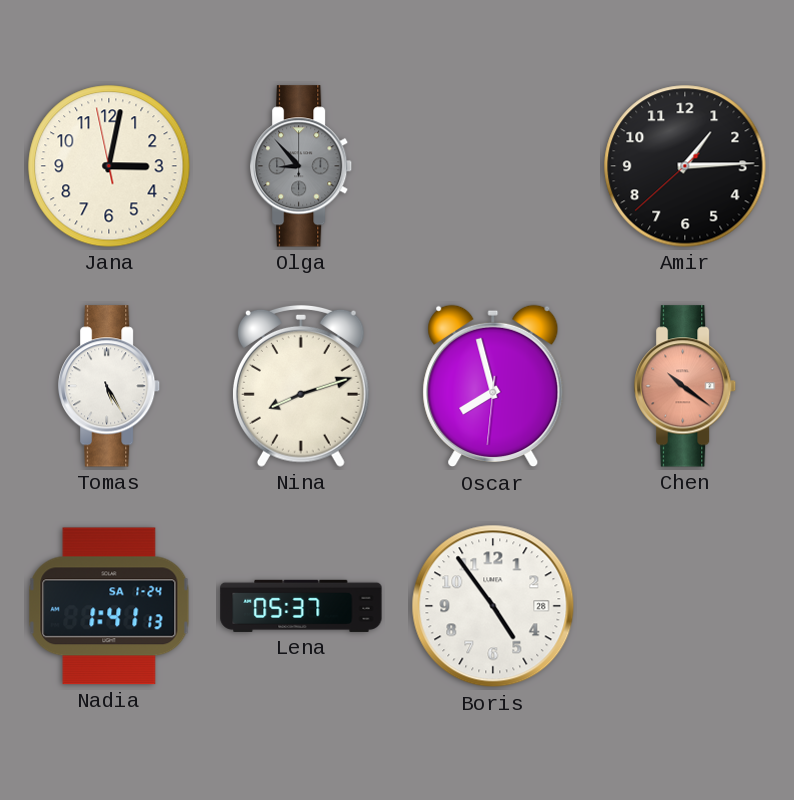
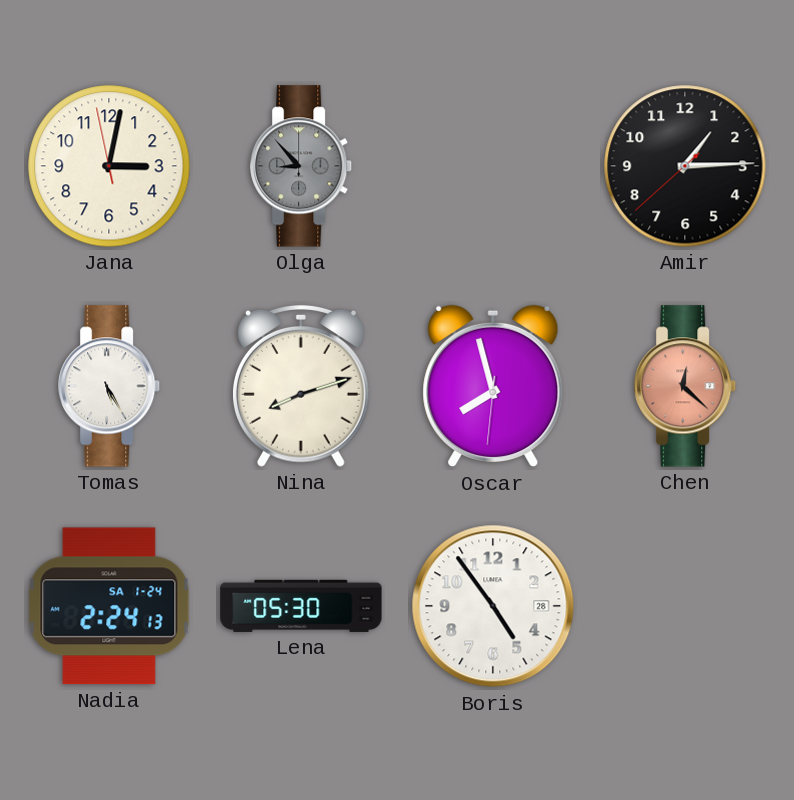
Chen: 10:21 -> 12:22
Nadia: 1:41 -> 2:24
Lena: 05:37 -> 05:30
